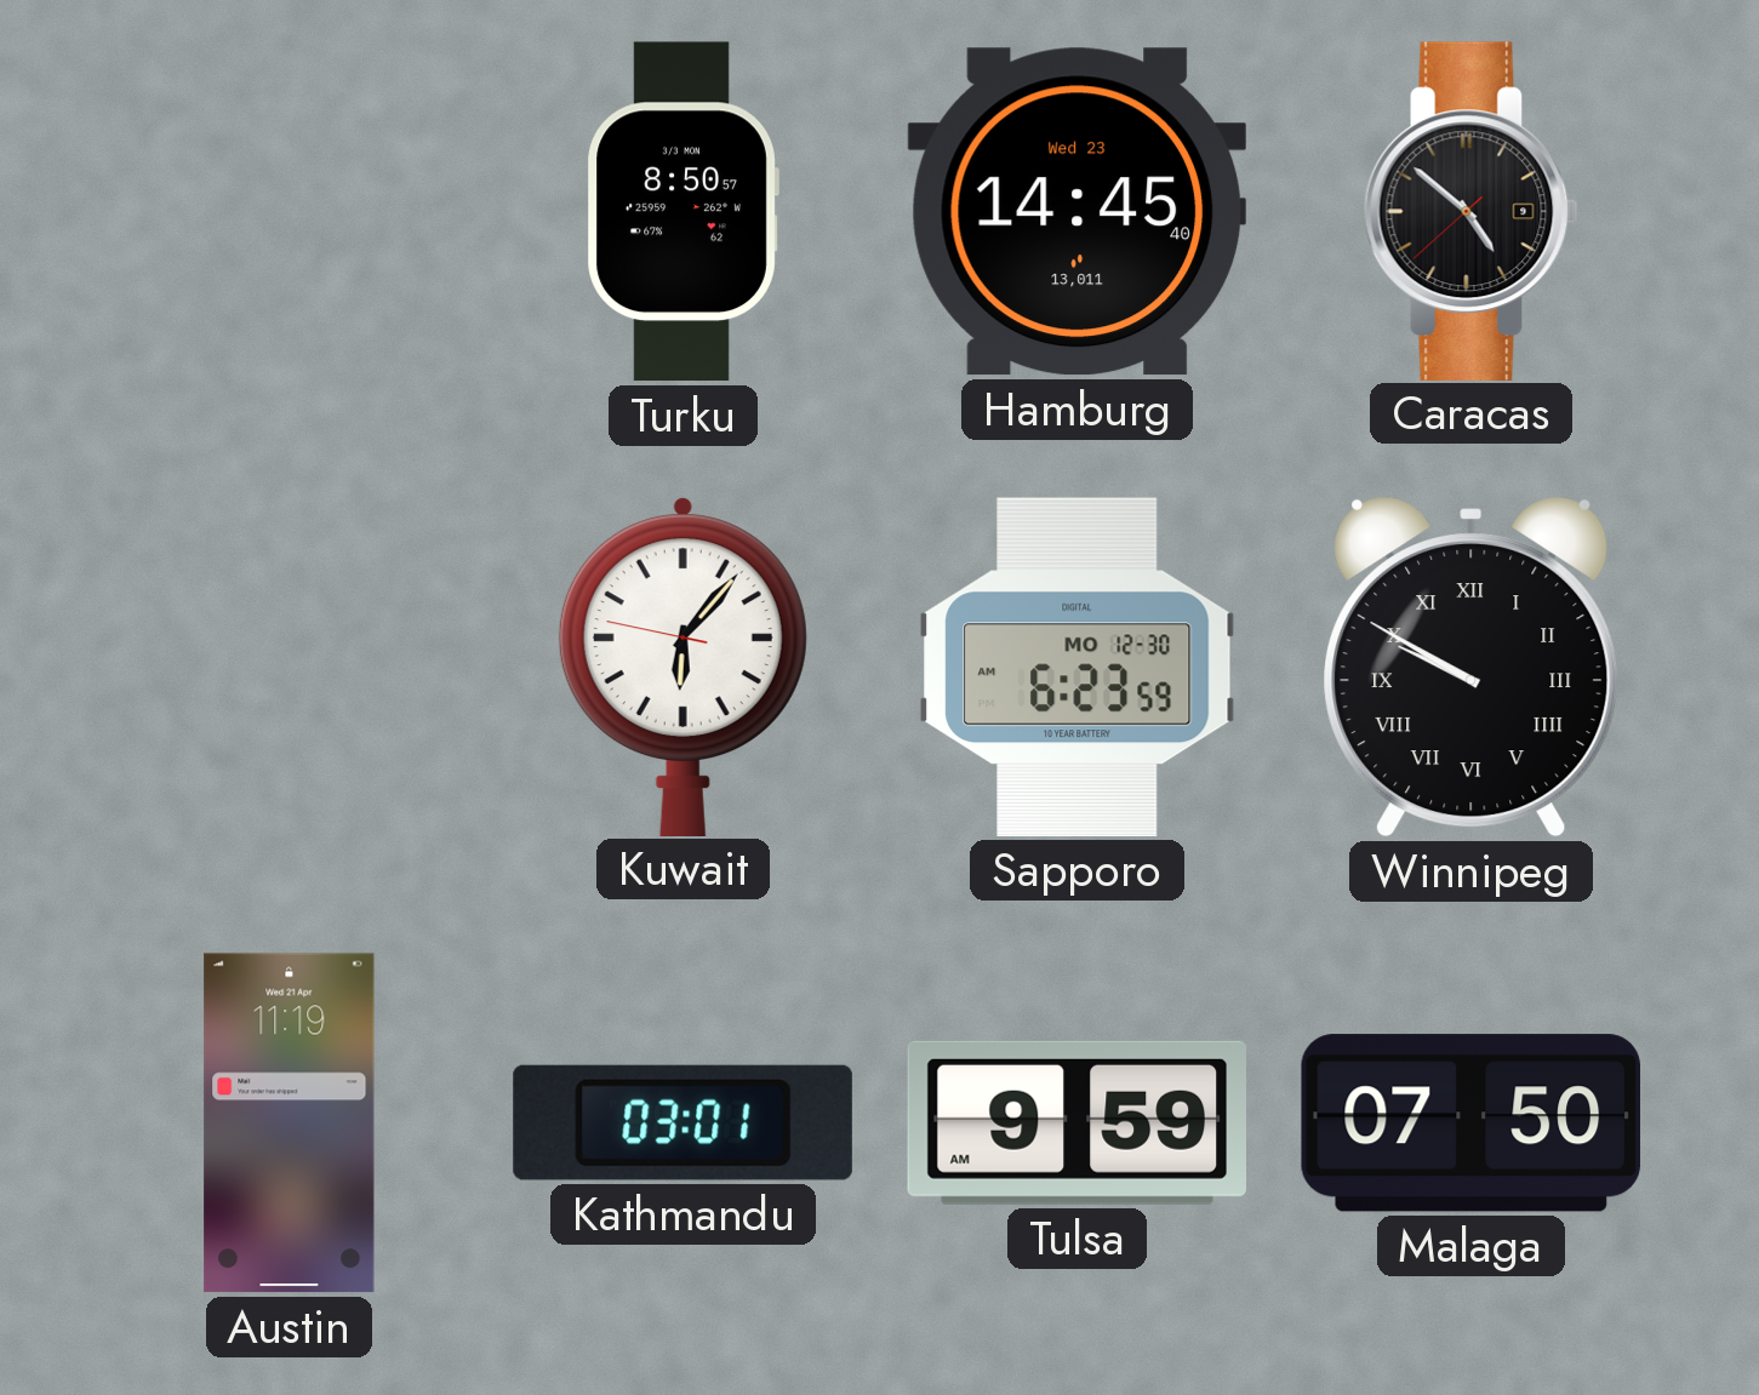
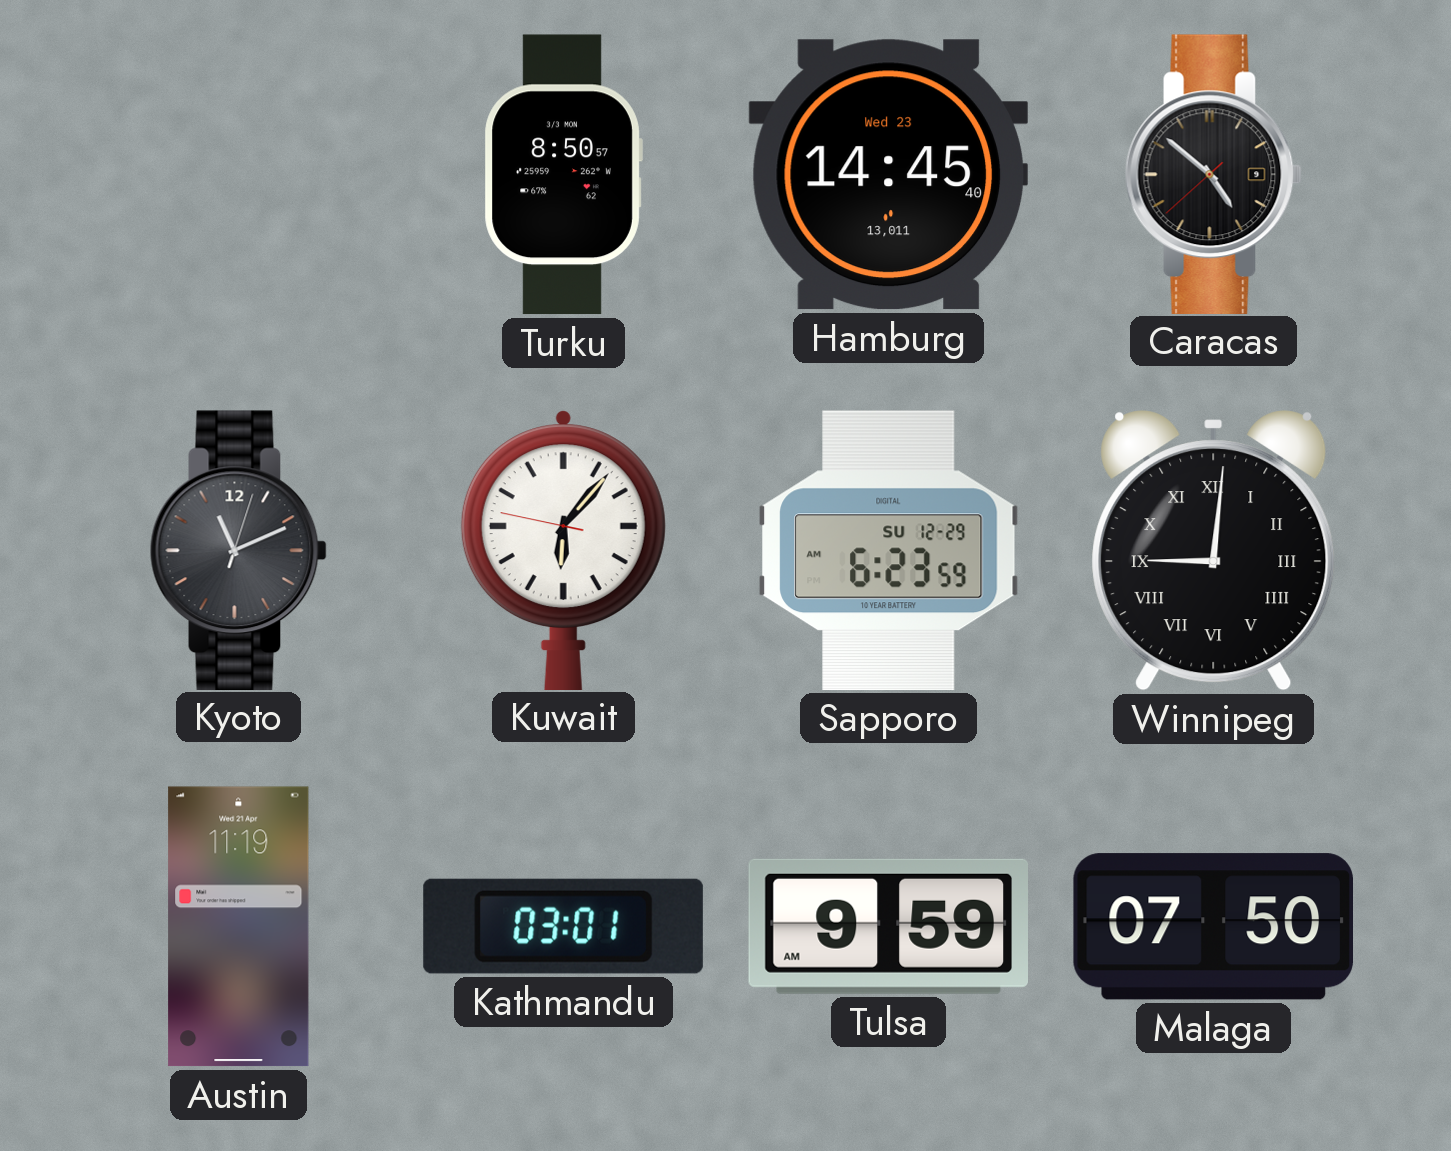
Kyoto: none -> 11:11
Sapporo date: MO 12-30 -> SU 12-29
Winnipeg: 9:50 -> 9:01
